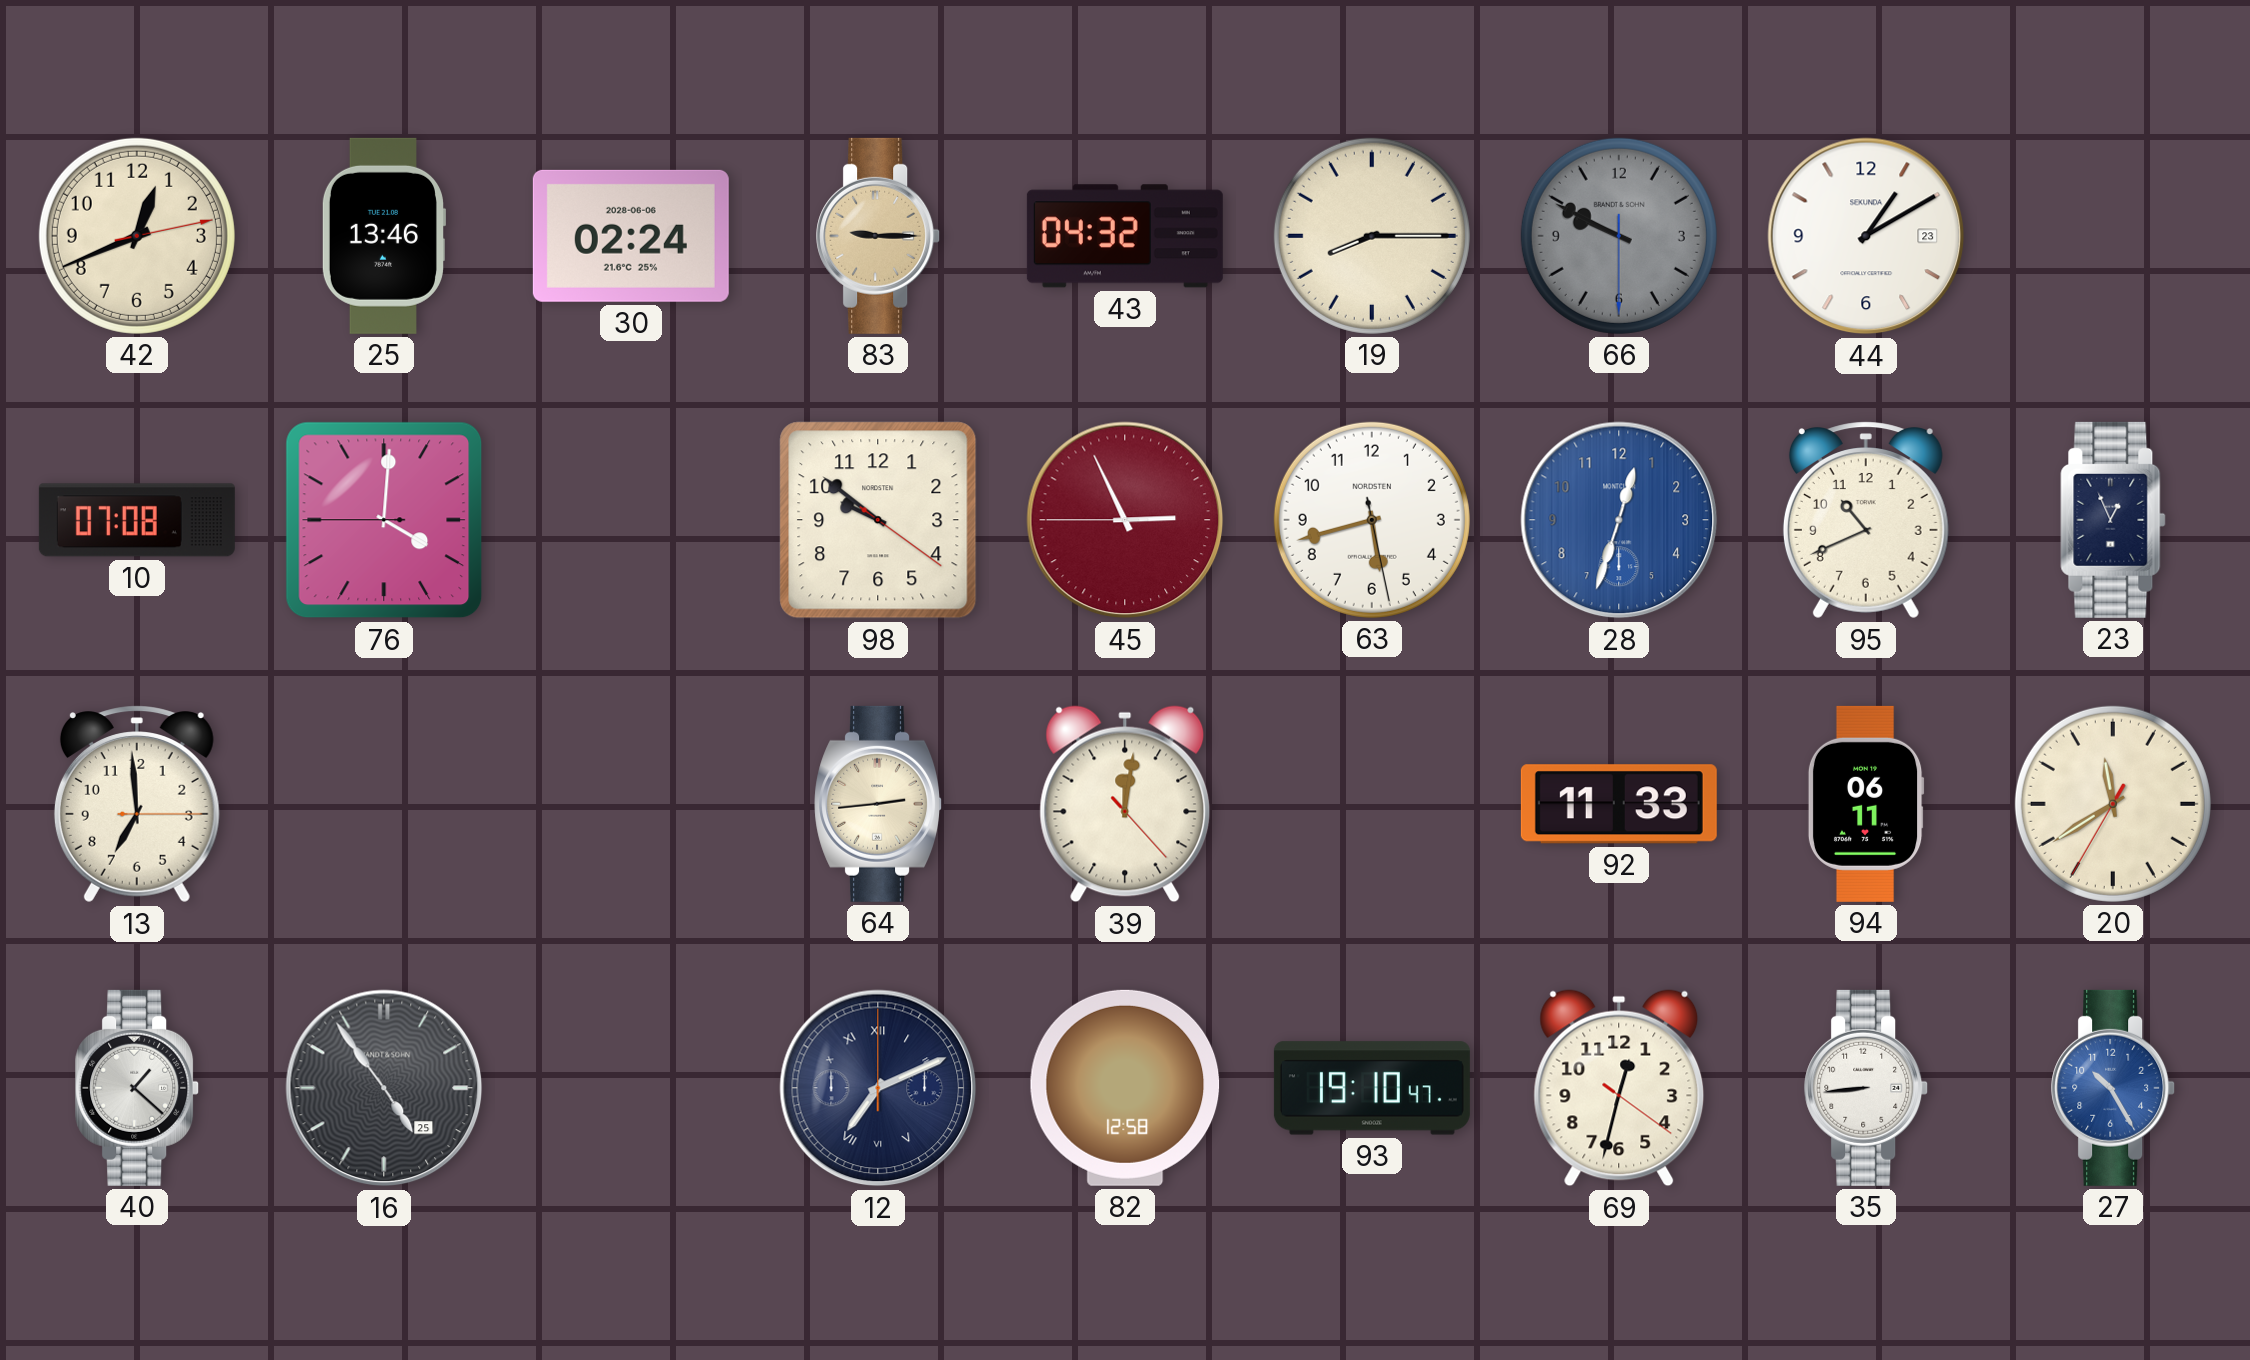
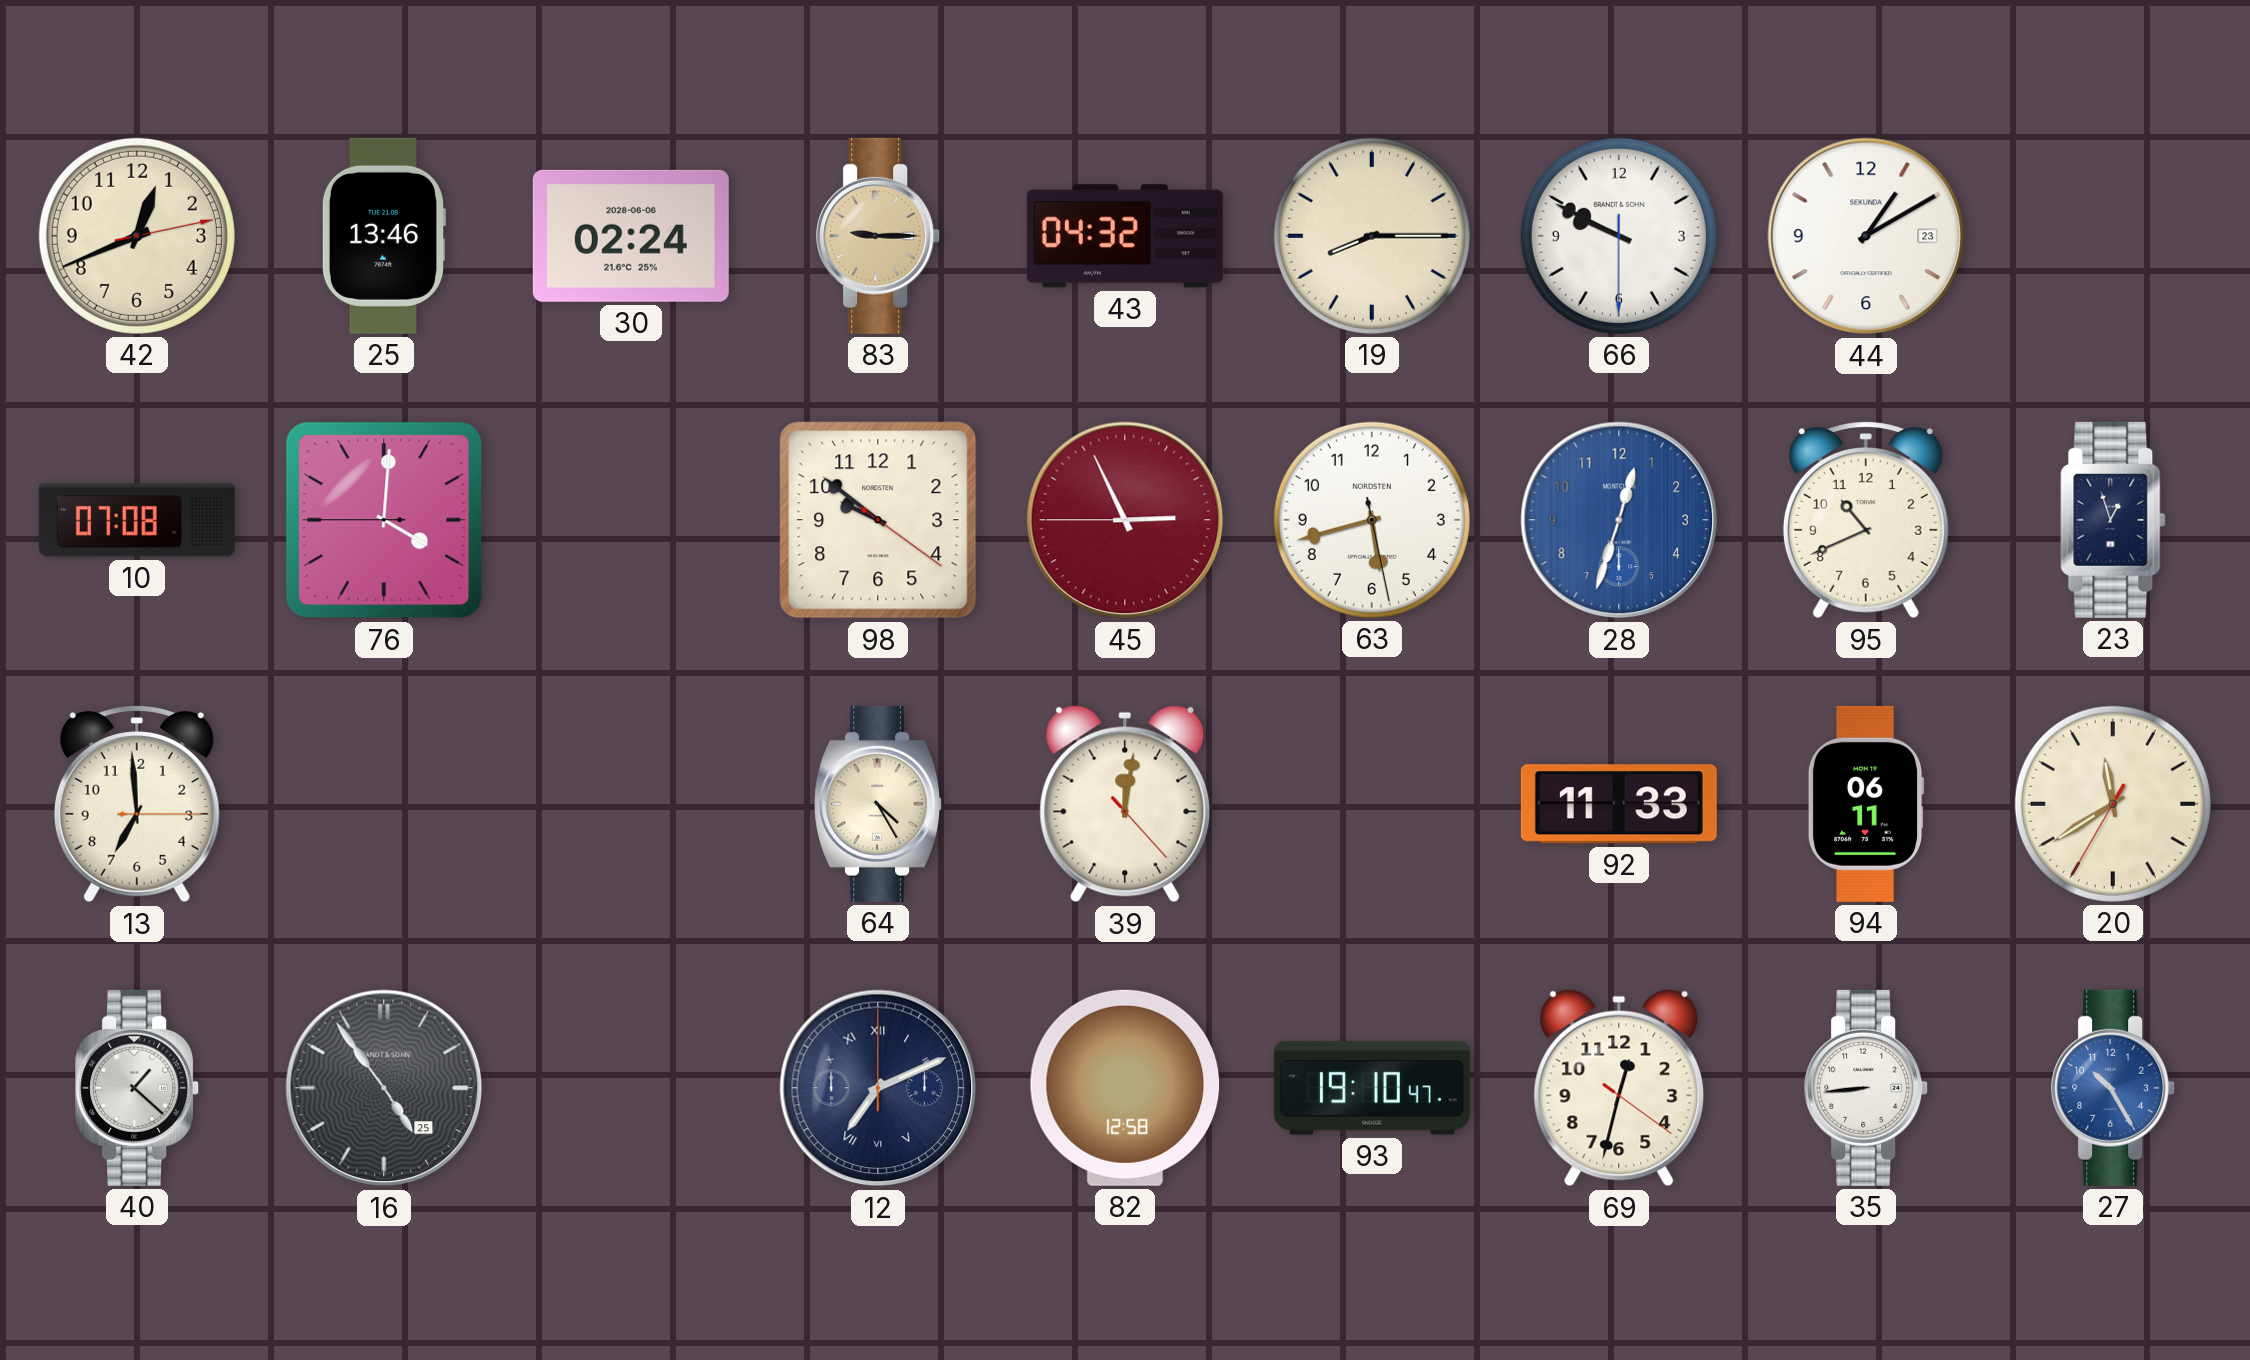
66 dial: grey -> white
23: 12:56 -> 12:57
64: 2:44 -> 4:25
